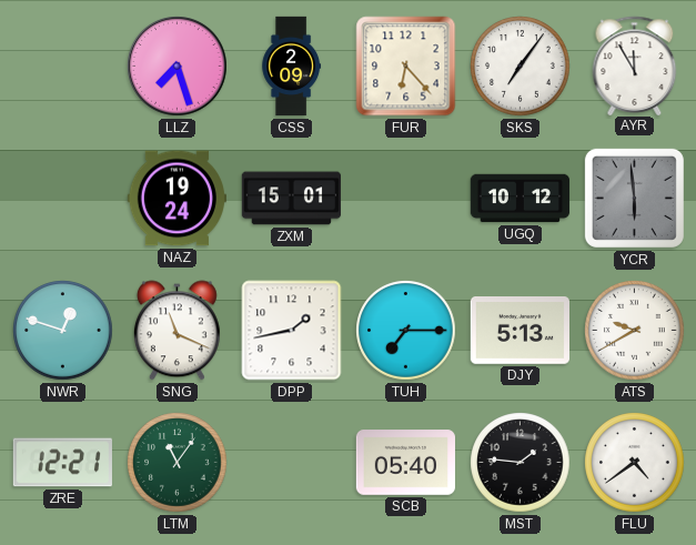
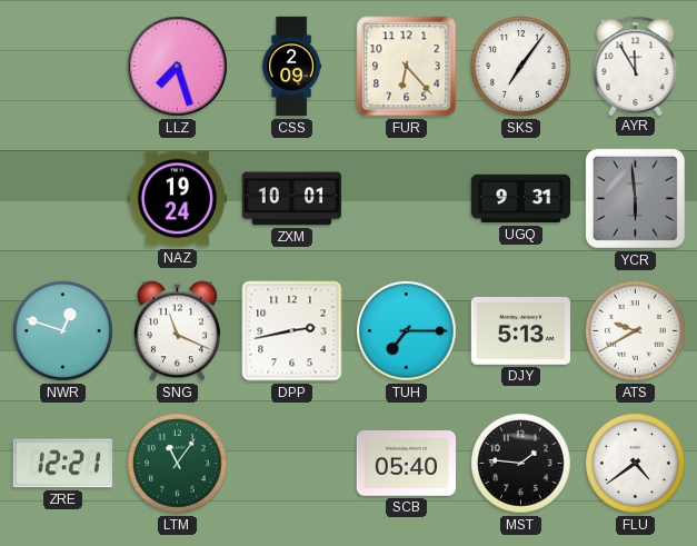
ZXM: 15:01 -> 10:01
UGQ: 10:12 -> 9:31
DPP: 1:43 -> 2:43
